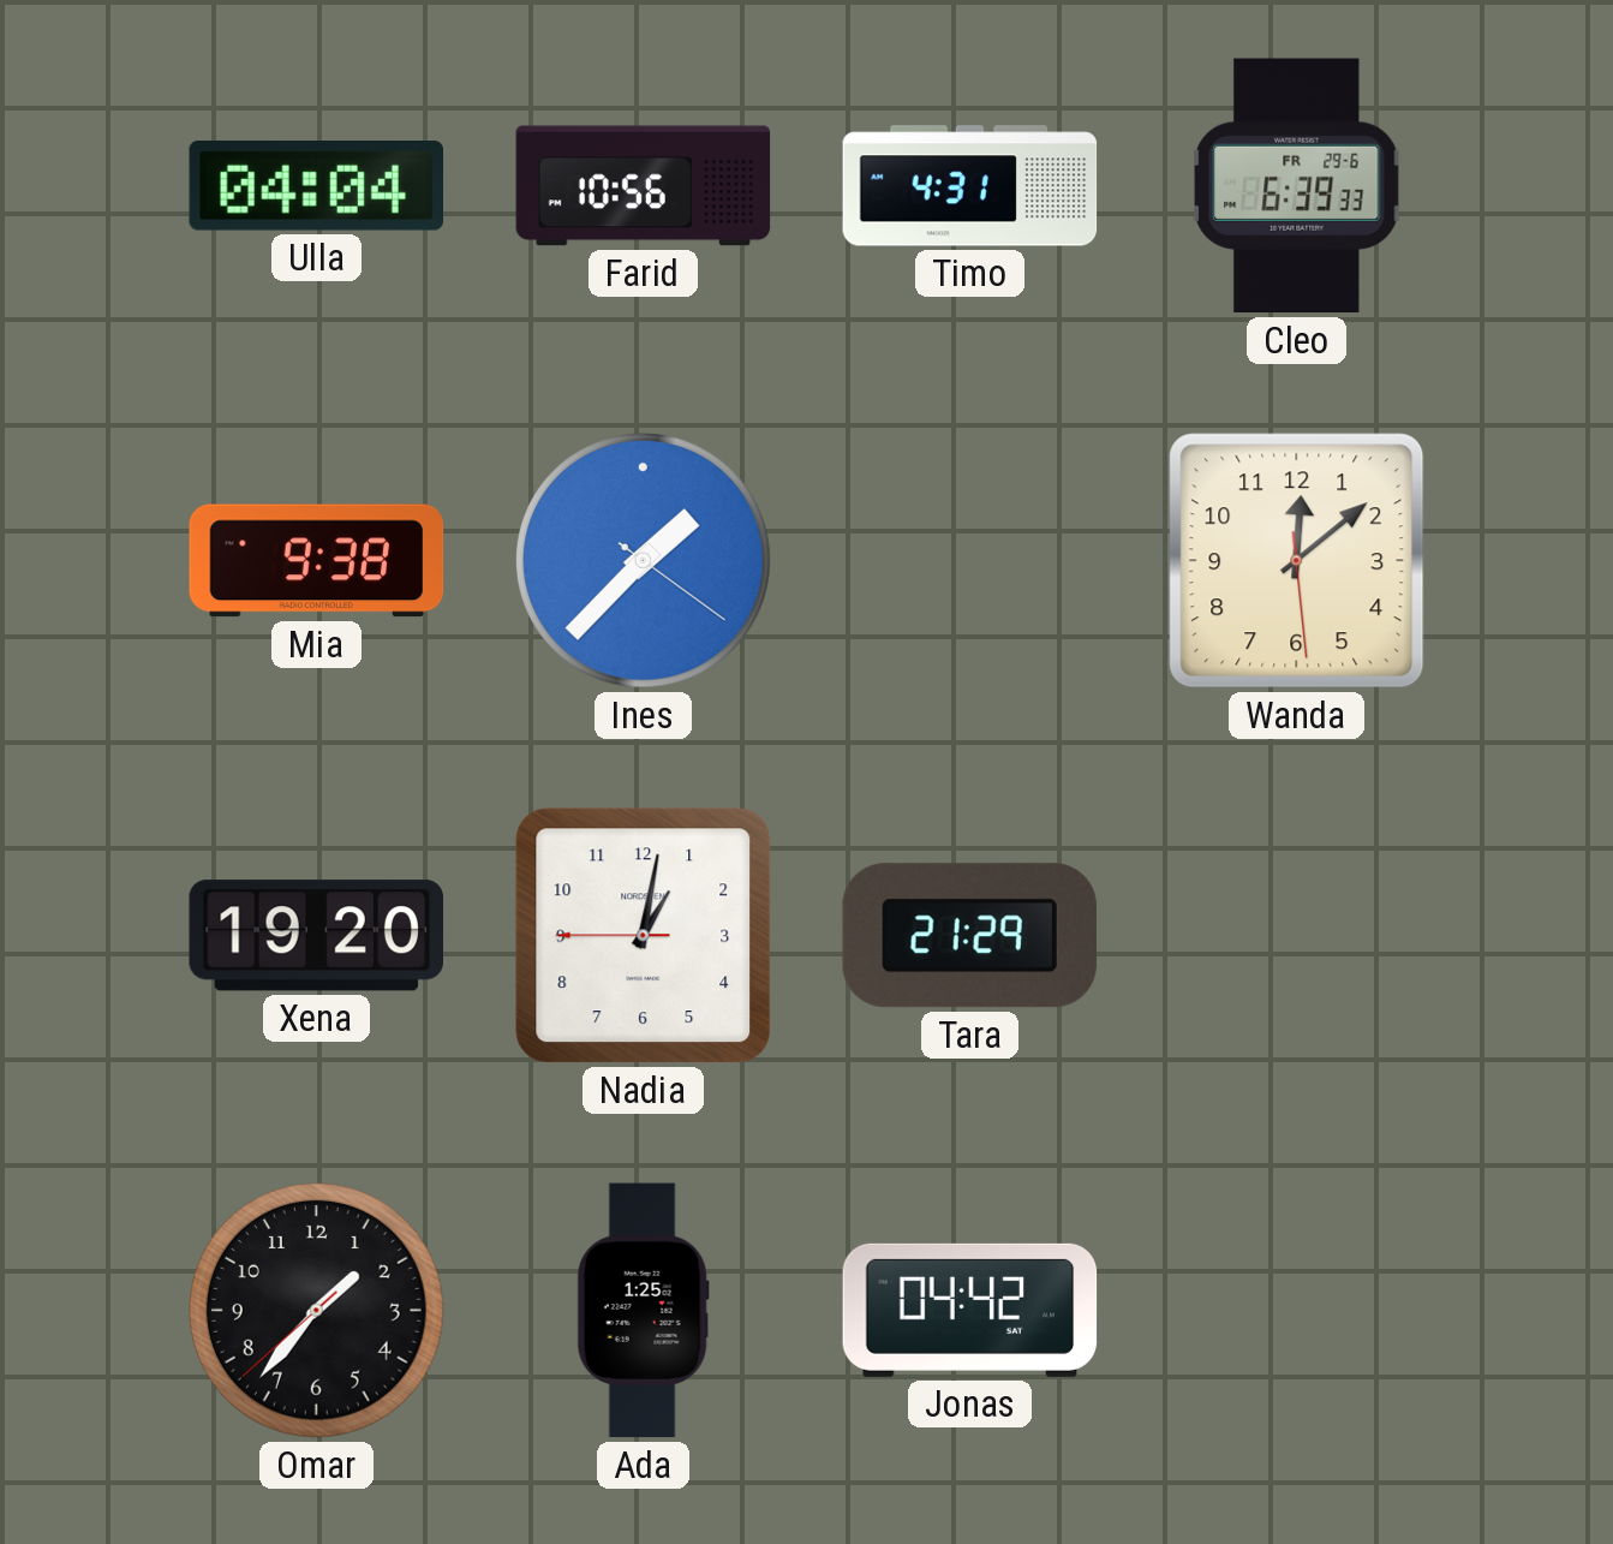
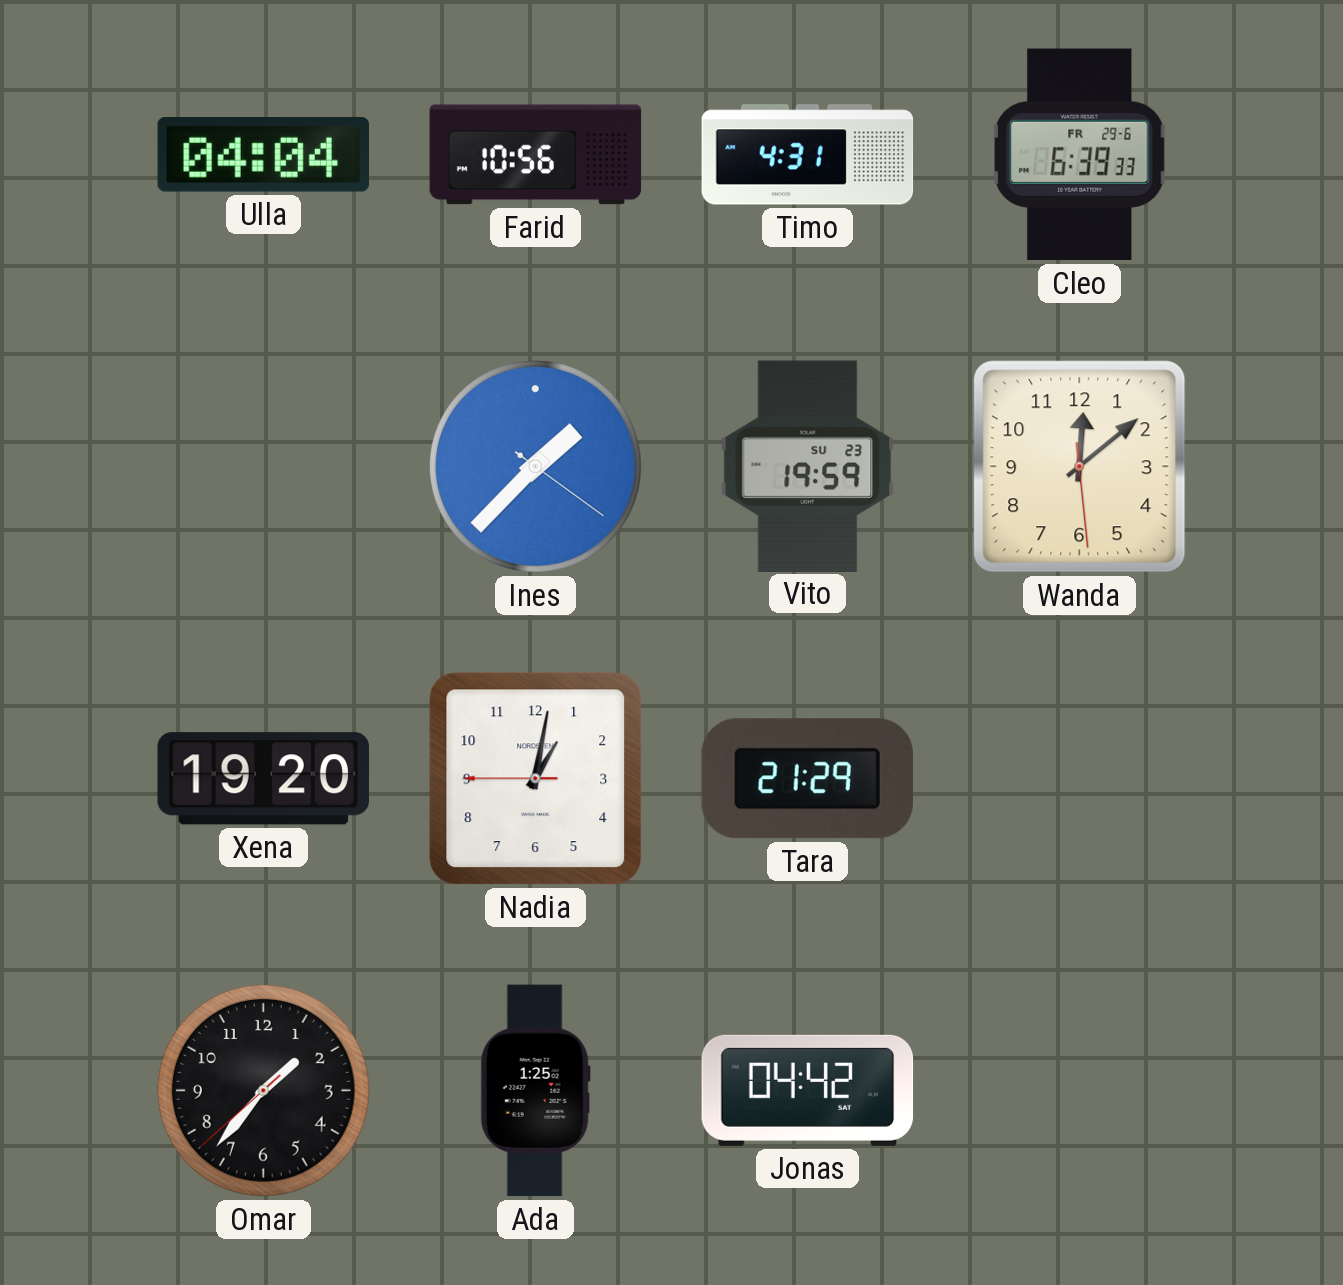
Mia: 9:38 -> none
Vito: none -> 19:59
